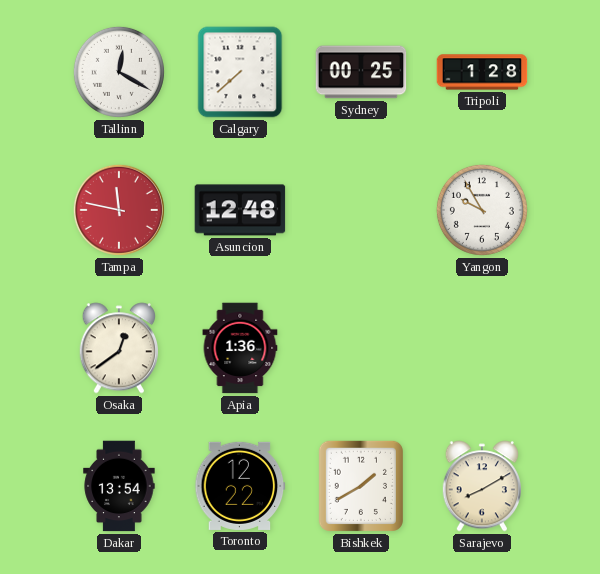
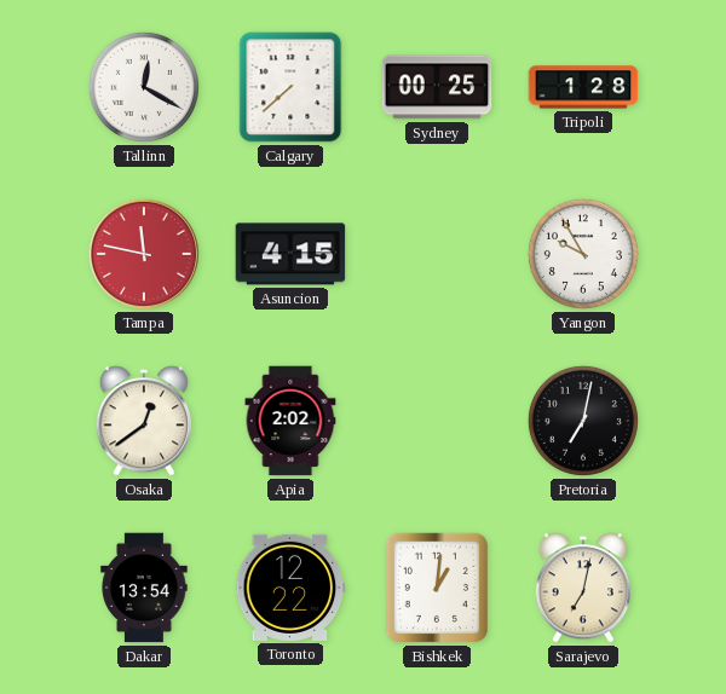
Asuncion: 12:48 -> 4:15
Apia: 1:36 -> 2:02
Pretoria: none -> 7:02
Bishkek: 1:40 -> 1:01
Sarajevo: 8:10 -> 7:02
